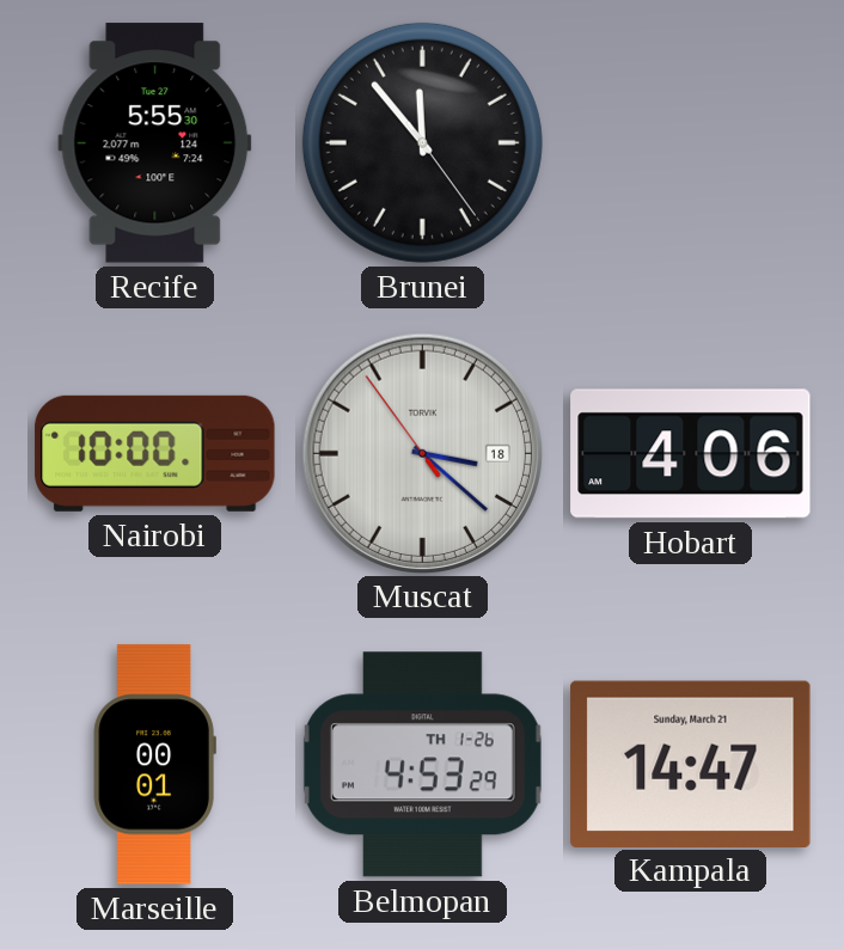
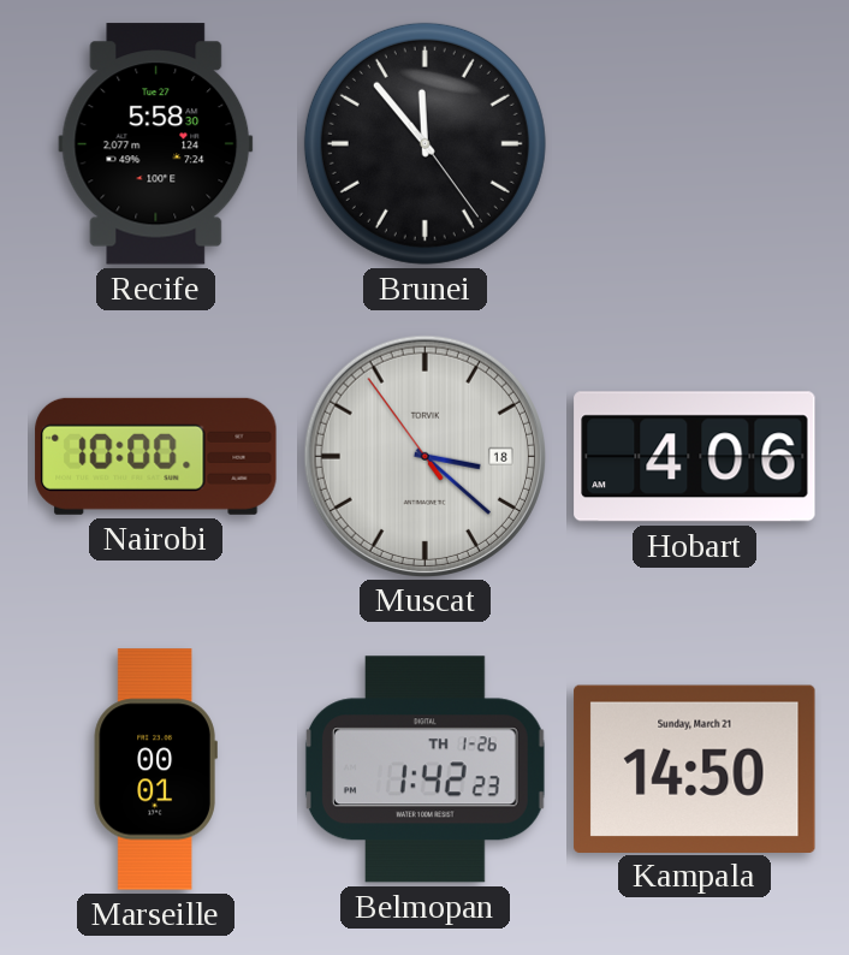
Recife: 5:55 -> 5:58
Belmopan: 4:53 -> 1:42
Kampala: 14:47 -> 14:50
